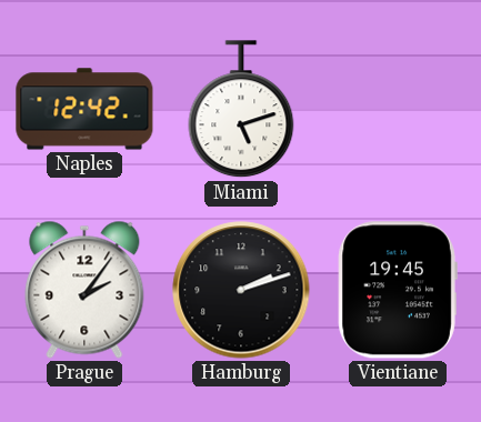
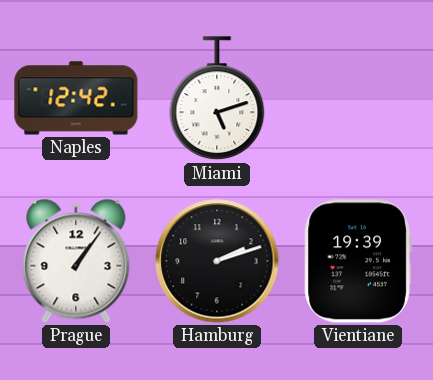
Prague: 2:06 -> 1:06
Vientiane: 19:45 -> 19:39
